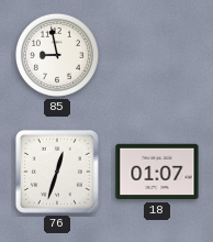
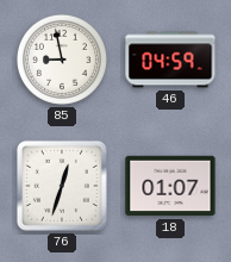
46: none -> 04:59
